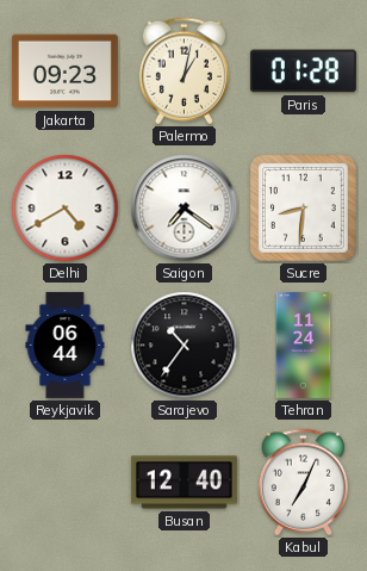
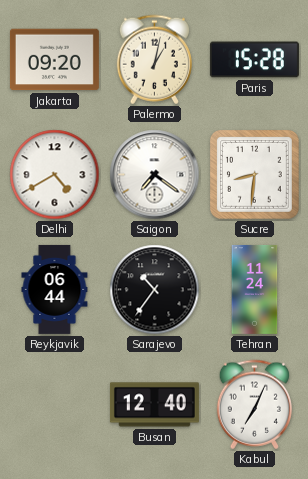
Jakarta: 09:23 -> 09:20
Paris: 01:28 -> 15:28
